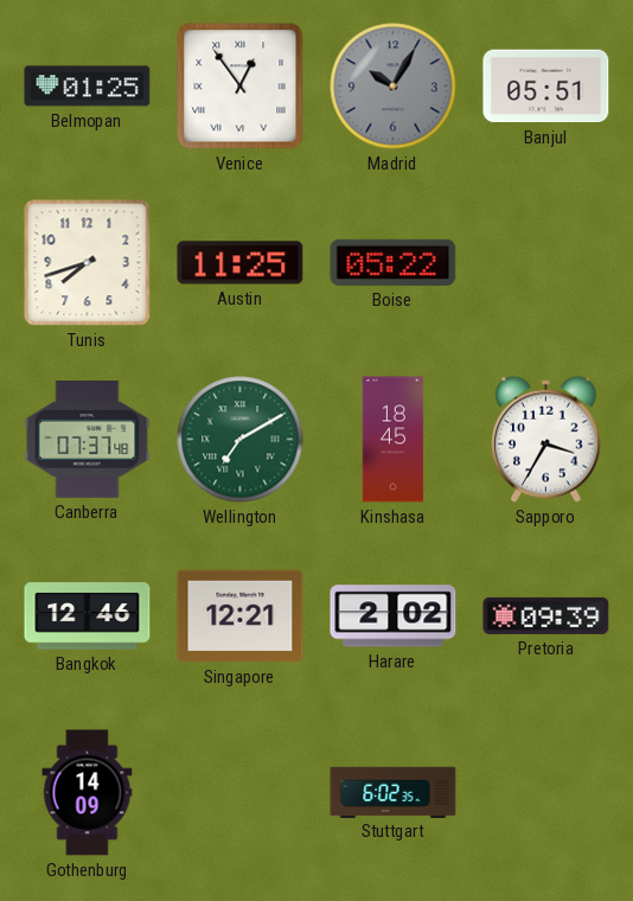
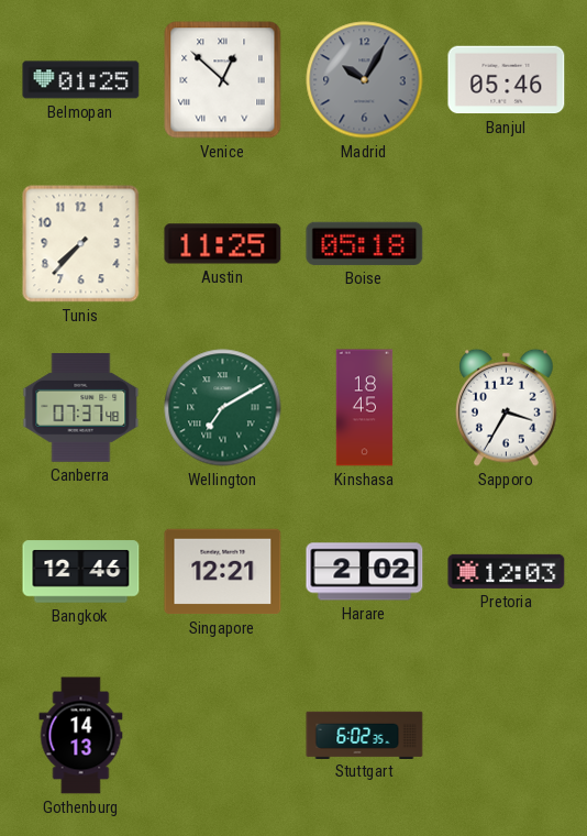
Venice: 12:54 -> 12:52
Banjul: 05:51 -> 05:46
Tunis: 7:42 -> 7:37
Boise: 05:22 -> 05:18
Pretoria: 09:39 -> 12:03
Gothenburg: 14:09 -> 14:13
